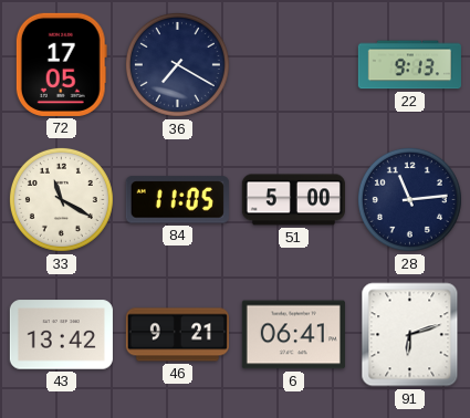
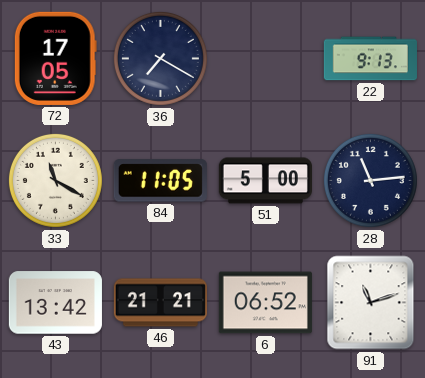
46: 9:21 -> 21:21
6: 06:41 -> 06:52
91: 6:12 -> 11:12
